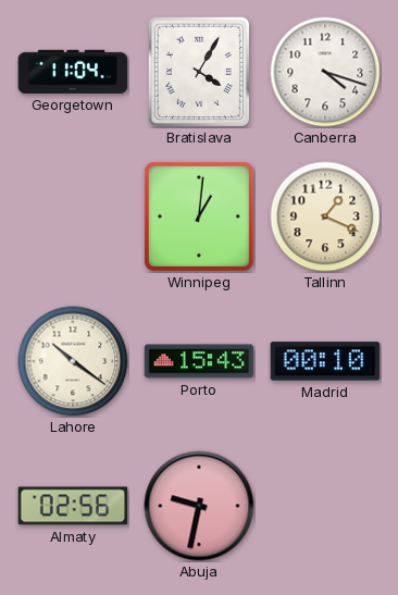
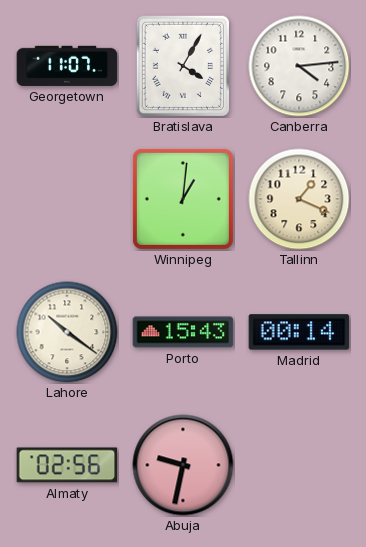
Georgetown: 11:04 -> 11:07
Canberra: 4:18 -> 4:14
Madrid: 00:10 -> 00:14
